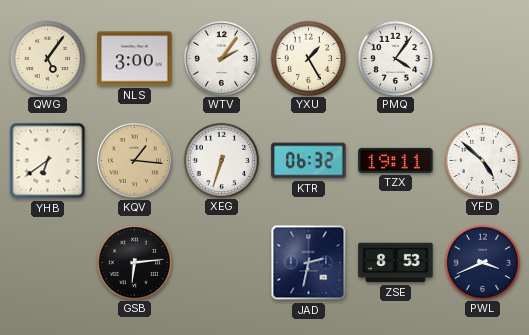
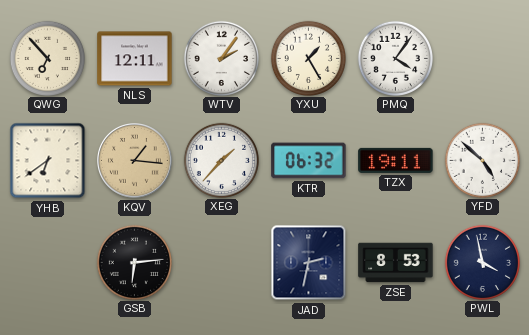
QWG: 5:06 -> 6:53
NLS: 3:00 -> 12:11
XEG: 6:33 -> 1:37
PWL: 3:41 -> 3:58
